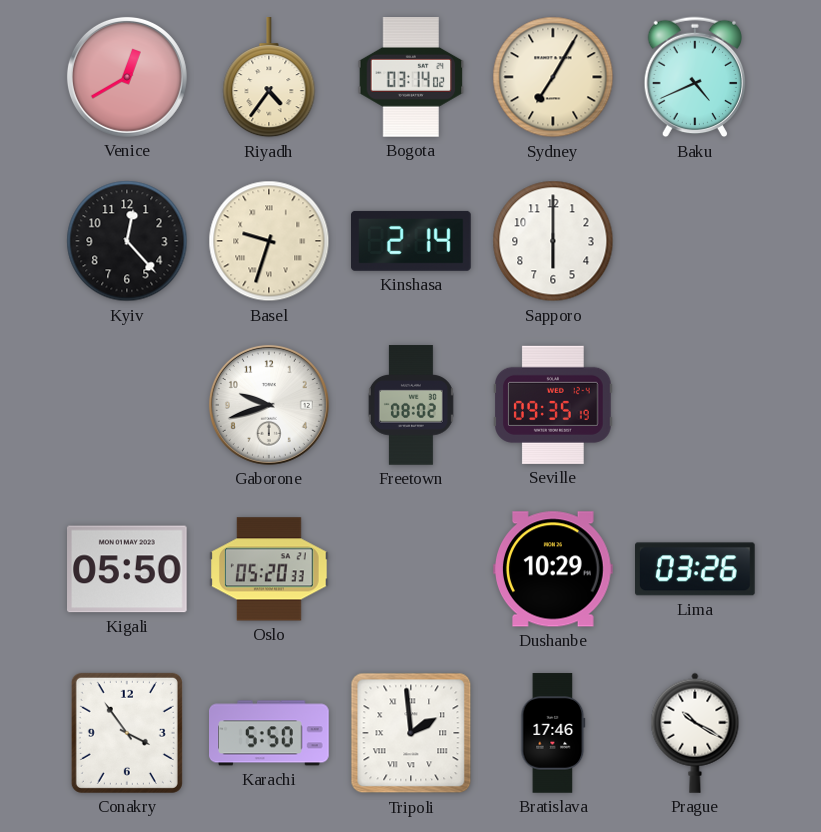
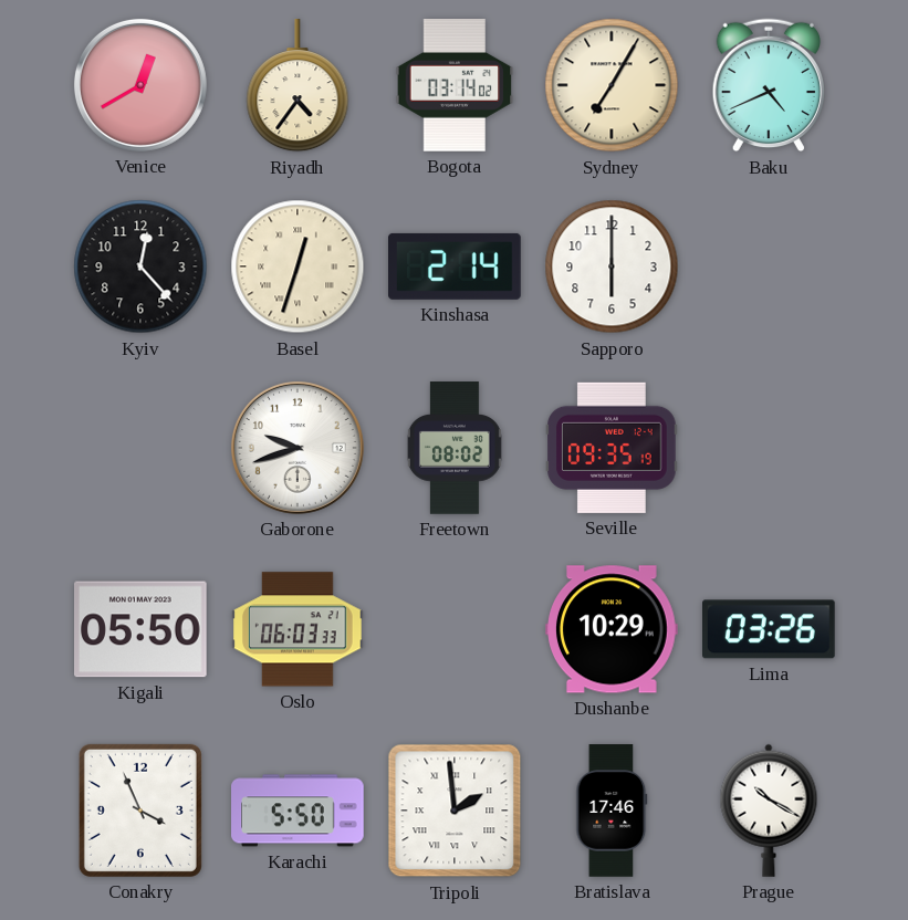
Basel: 9:33 -> 12:33
Oslo: 05:20 -> 06:03
Conakry: 3:54 -> 3:56
